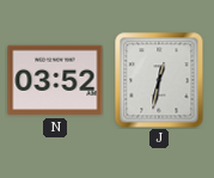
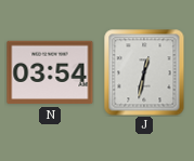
N: 03:52 -> 03:54
